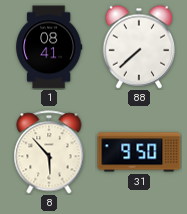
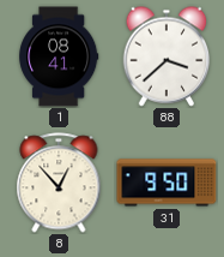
88: 7:38 -> 3:38
8: 5:53 -> 12:53
